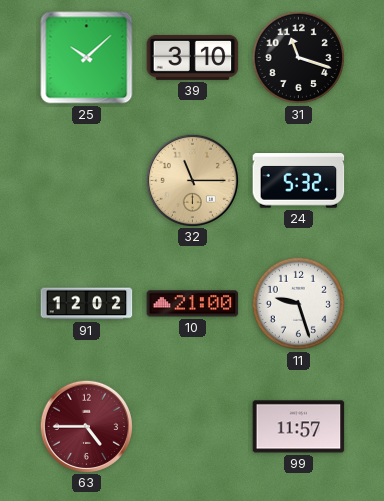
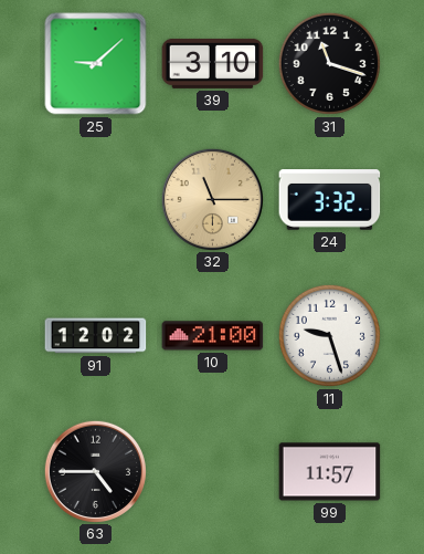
25: 10:08 -> 9:08
24: 5:32 -> 3:32
63 dial: burgundy -> black
